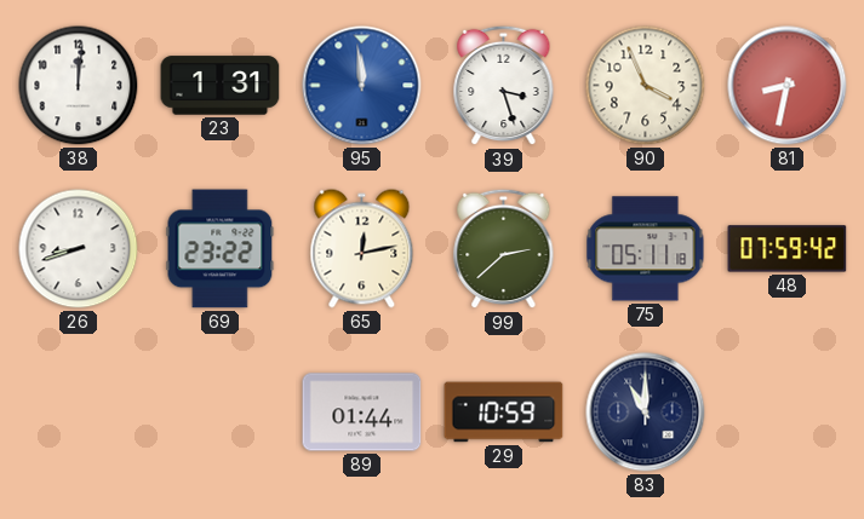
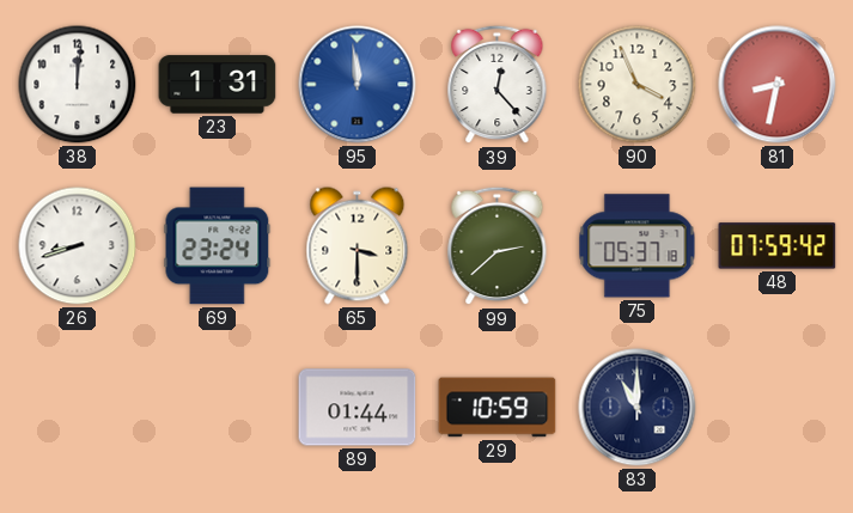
39: 3:27 -> 12:23
69: 23:22 -> 23:24
65: 12:13 -> 3:30
75: 05:11 -> 05:37
